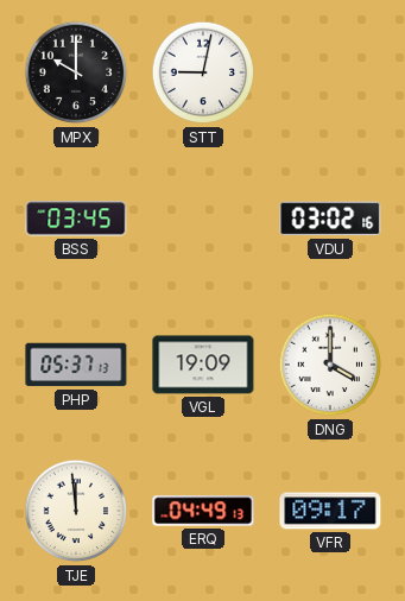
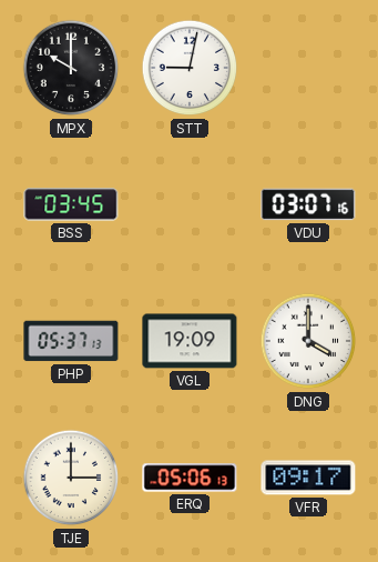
VDU: 03:02 -> 03:07
TJE: 11:59 -> 3:00
ERQ: 04:49 -> 05:06
